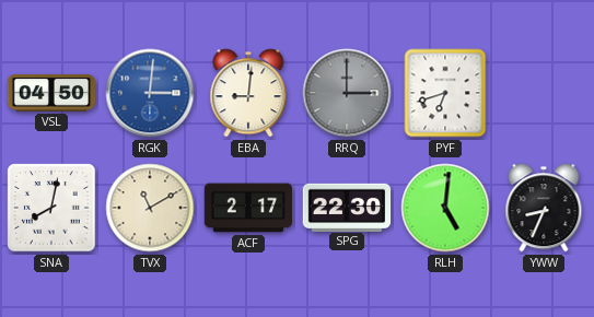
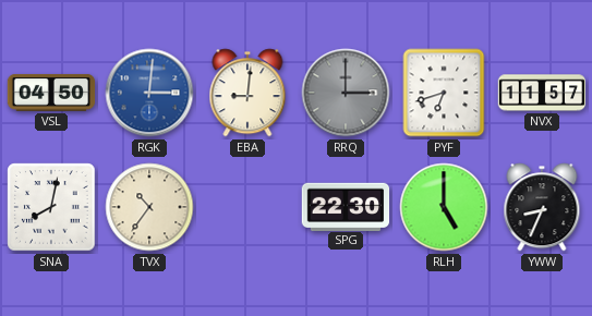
NVX: none -> 11:57
TVX: 11:10 -> 10:36
ACF: 2:17 -> none
RLH: 5:01 -> 5:00
